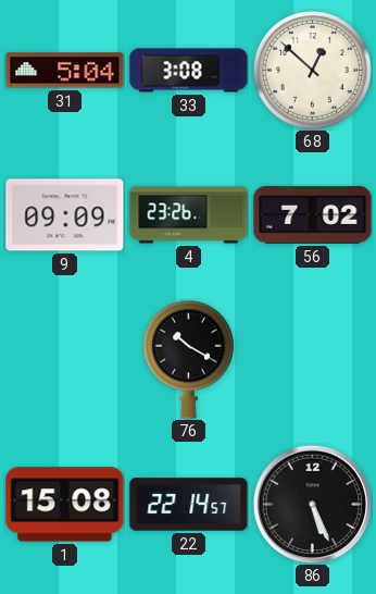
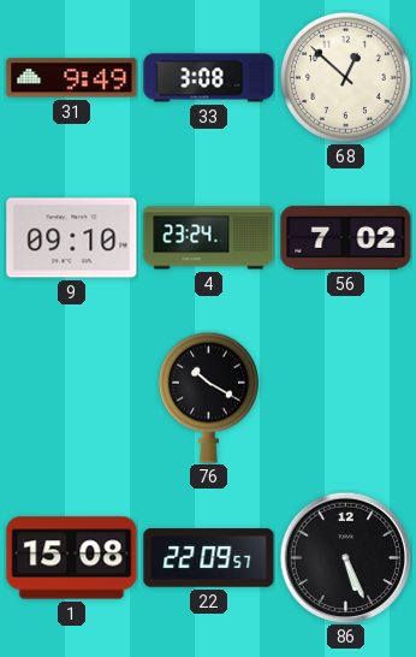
31: 5:04 -> 9:49
9: 09:09 -> 09:10
4: 23:26 -> 23:24
22: 22:14 -> 22:09
